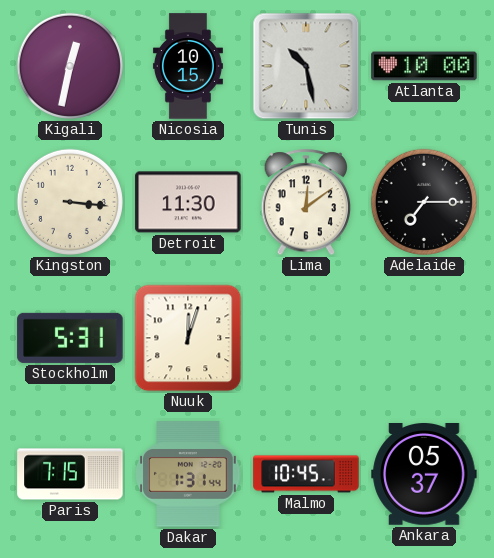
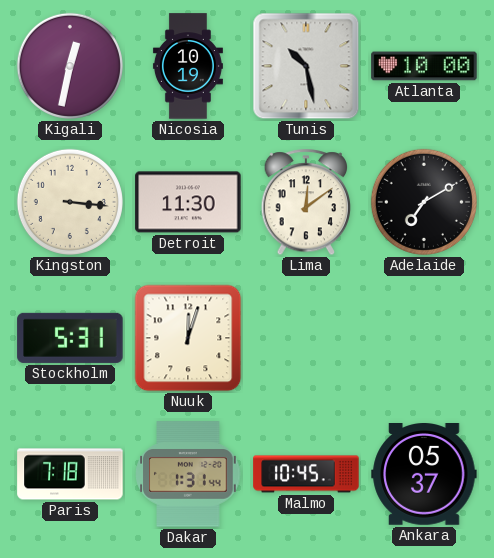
Nicosia: 10:15 -> 10:19
Adelaide: 7:15 -> 7:10
Paris: 7:15 -> 7:18
